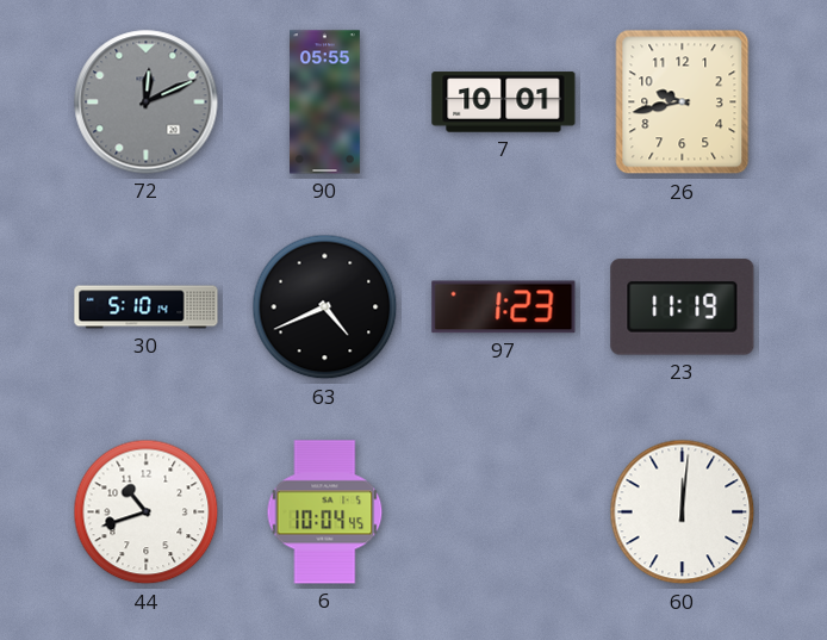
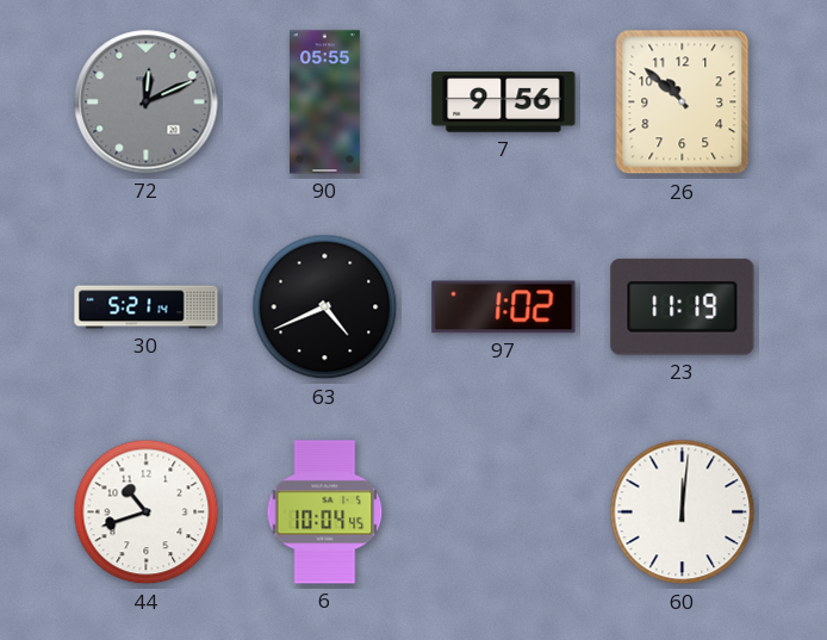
7: 10:01 -> 9:56
26: 9:43 -> 10:52
30: 5:10 -> 5:21
97: 1:23 -> 1:02
